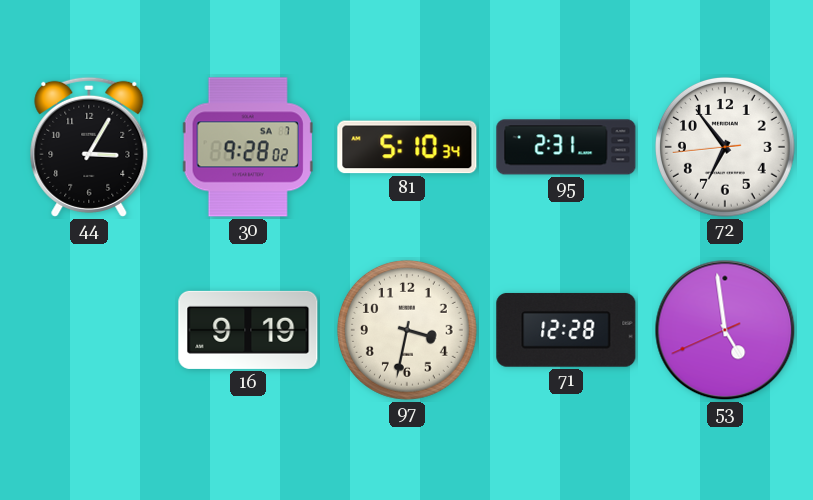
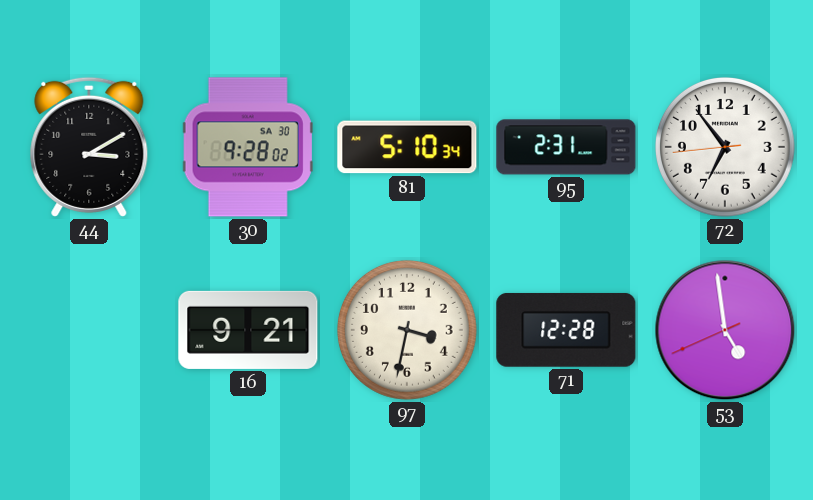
44: 3:05 -> 3:10
30 date: SA 7 -> SA 30
16: 9:19 -> 9:21
